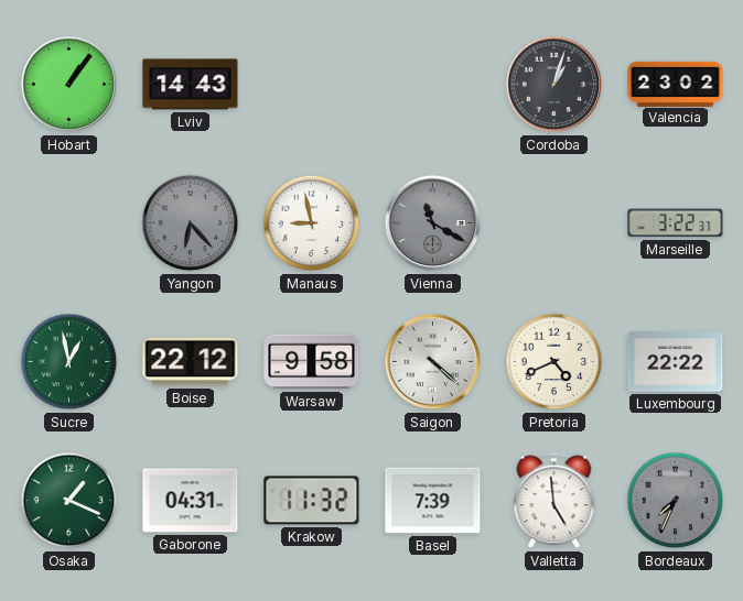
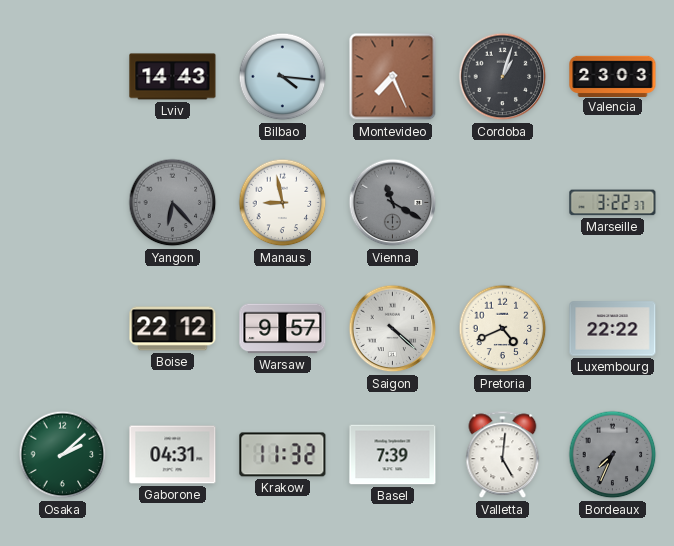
Hobart: 1:06 -> none
Bilbao: none -> 4:16
Montevideo: none -> 7:26
Valencia: 23:02 -> 23:03
Sucre: 12:58 -> none
Warsaw: 9:58 -> 9:57
Osaka: 1:19 -> 2:08
Valletta: 4:59 -> 5:01
